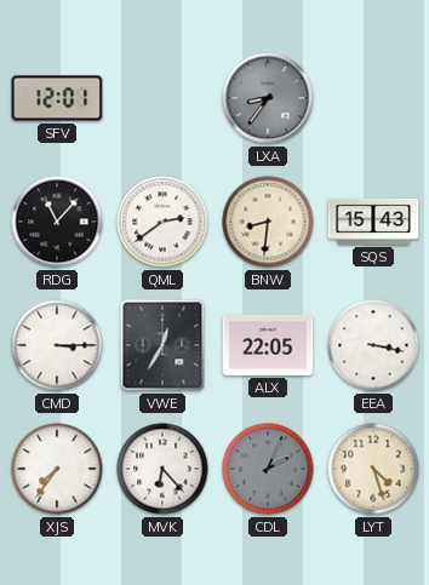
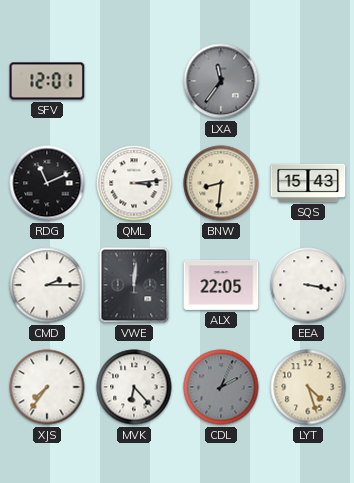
LXA: 8:36 -> 11:36
RDG: 11:07 -> 11:11
QML: 2:39 -> 3:14
CMD: 3:15 -> 2:15
VWE: 12:35 -> 12:01
